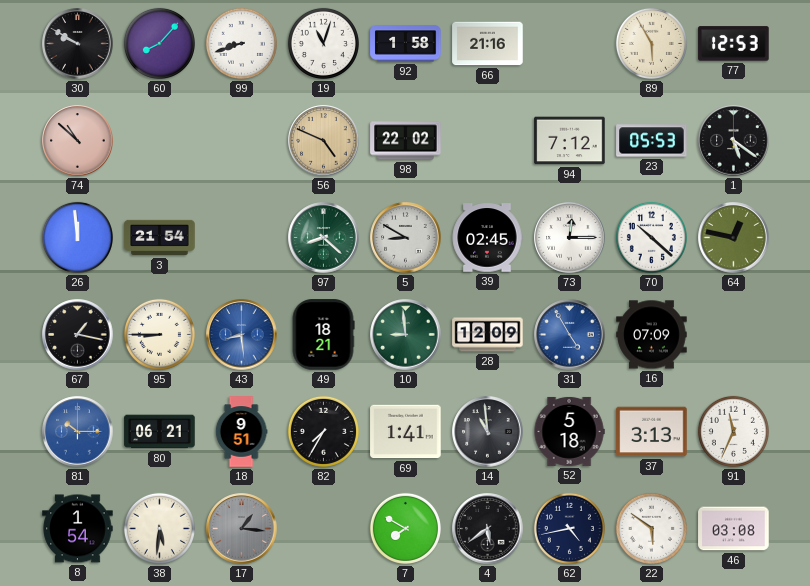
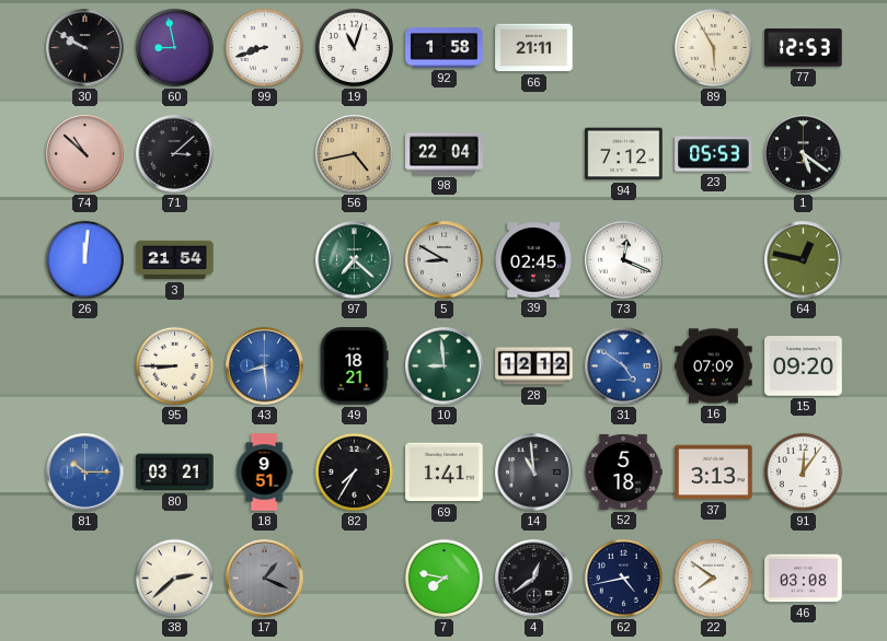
60: 8:07 -> 8:58
66: 21:16 -> 21:11
71: none -> 3:08
56: 4:49 -> 4:43
98: 22:02 -> 22:04
26: 11:59 -> 12:01
97: 8:22 -> 7:22
73: 12:15 -> 12:19
70: 10:22 -> none
67: 1:17 -> none
28: 12:09 -> 12:12
31: 4:55 -> 4:51
15: none -> 09:20
80: 06:21 -> 03:21
91: 11:34 -> 12:06
8: 1:54 -> none
38: 5:31 -> 2:38
17: 1:16 -> 1:19
7: 7:50 -> 7:47
4: 5:39 -> 12:39
22: 5:51 -> 7:51
